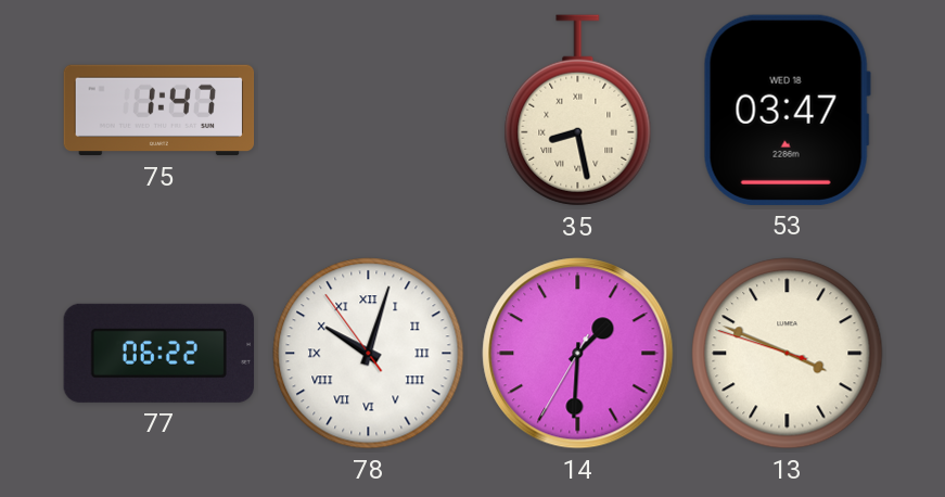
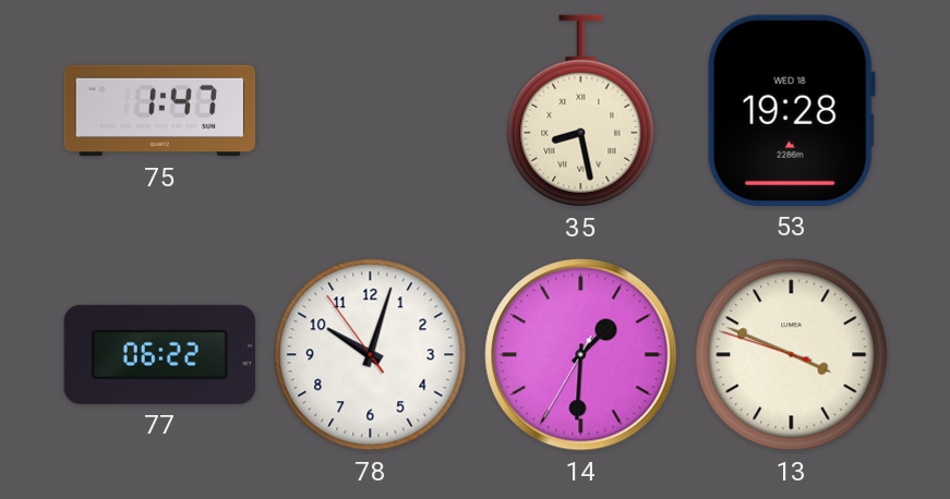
53: 03:47 -> 19:28
78 numerals: Roman -> Arabic
